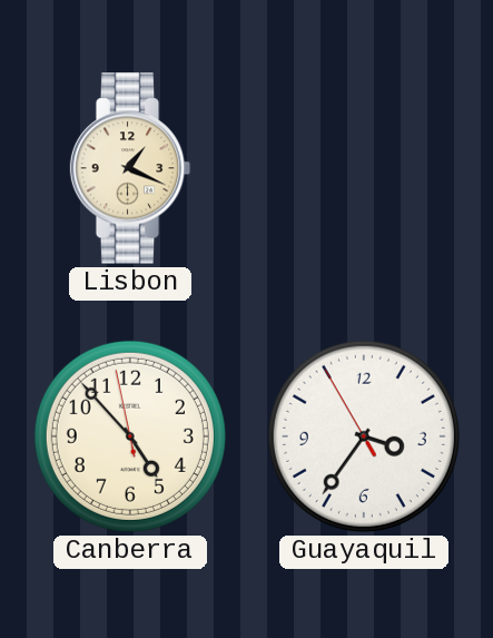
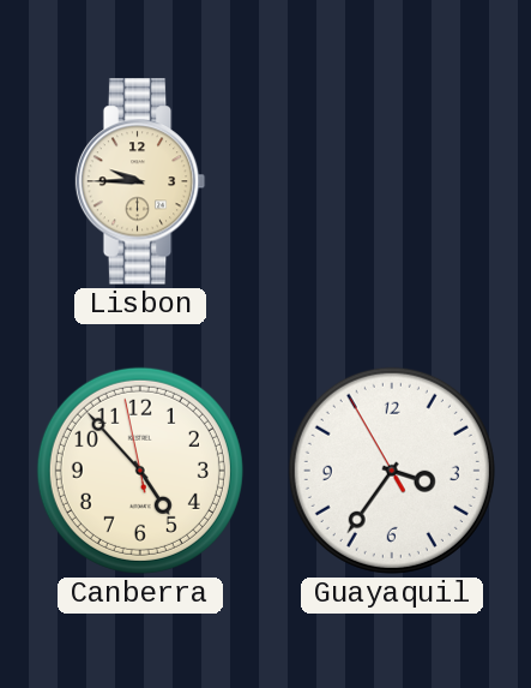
Lisbon: 1:19 -> 9:45
